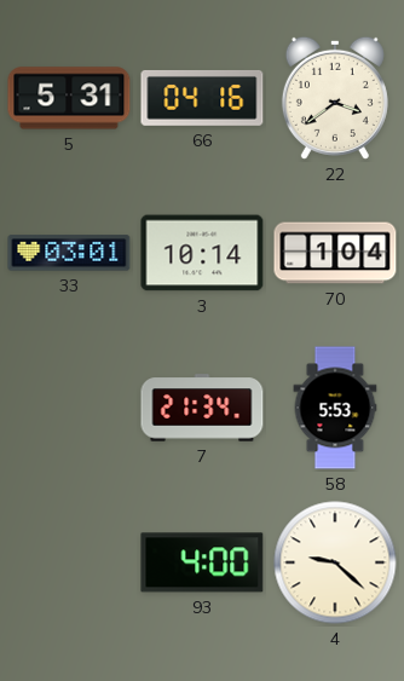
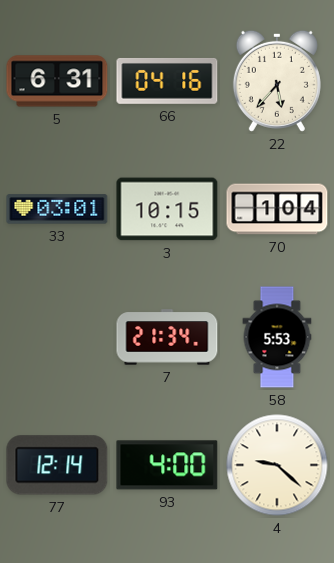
5: 5:31 -> 6:31
22: 3:39 -> 5:37
3: 10:14 -> 10:15
77: none -> 12:14
